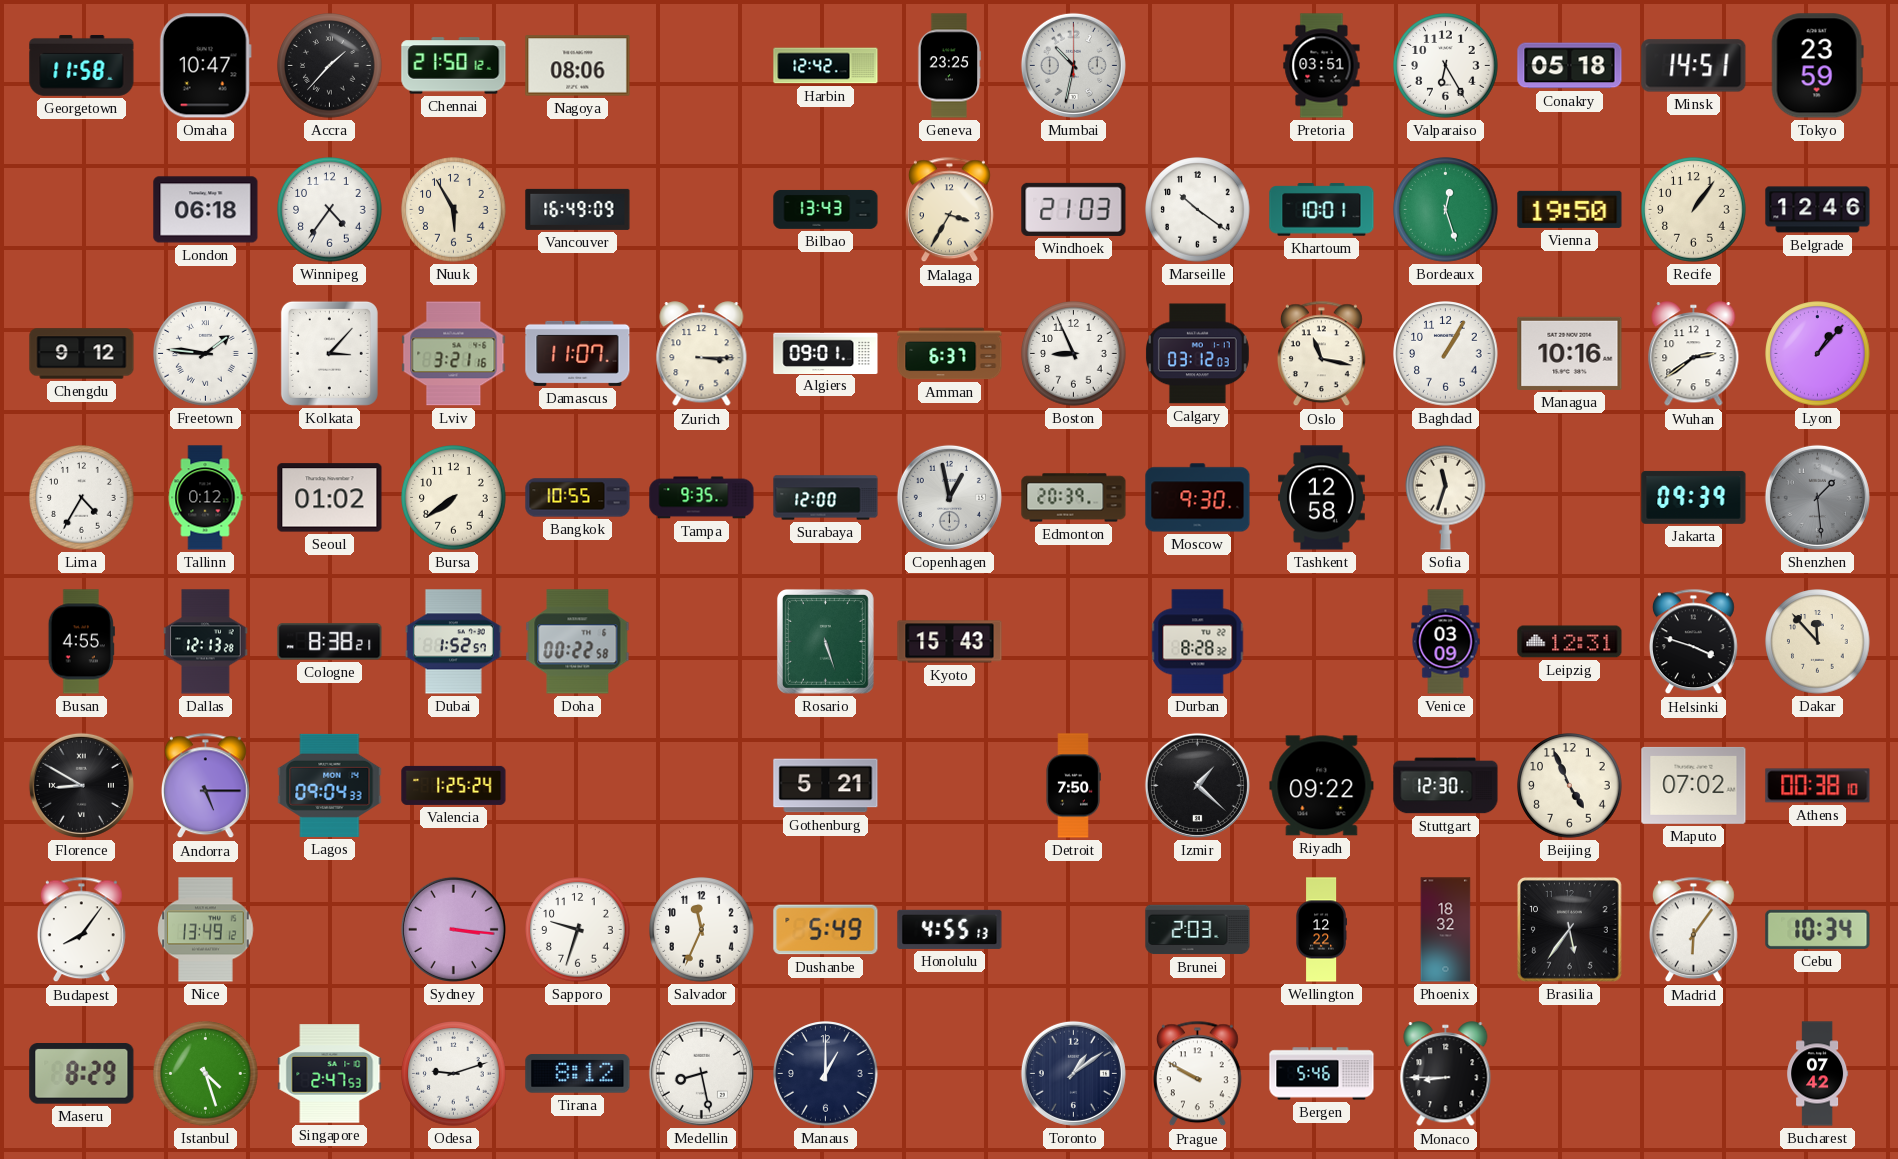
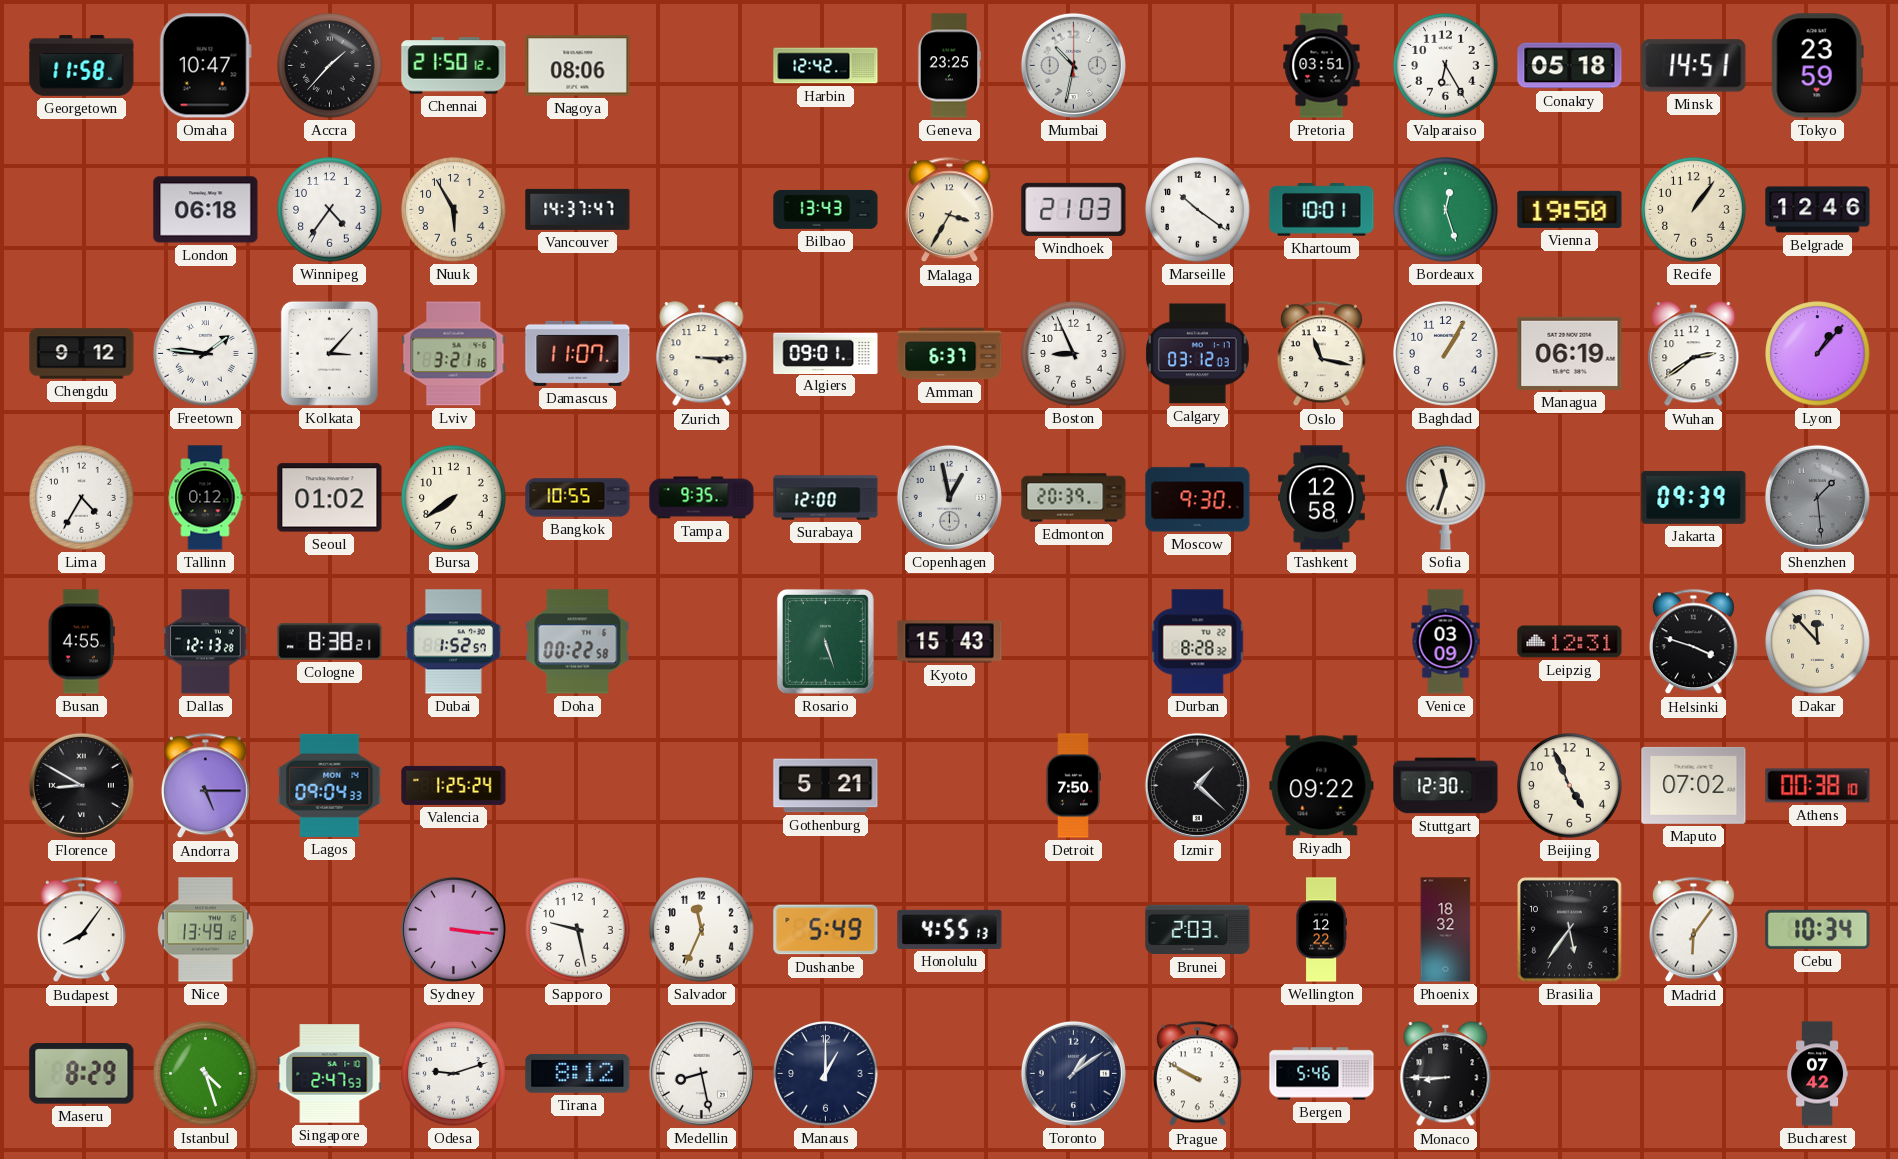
Vancouver: 16:49 -> 14:37
Managua: 10:16 -> 06:19
Sapporo: 9:33 -> 9:28
